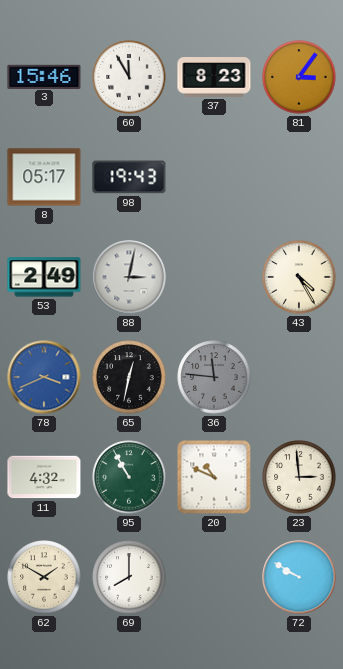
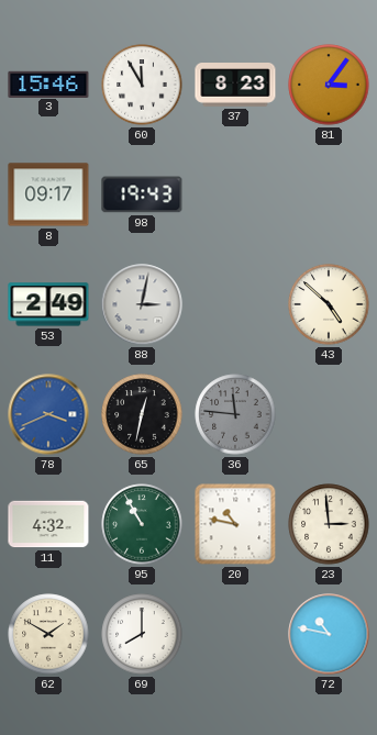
8: 05:17 -> 09:17
43: 4:25 -> 4:52
20: 10:49 -> 10:47
72: 9:50 -> 10:47
